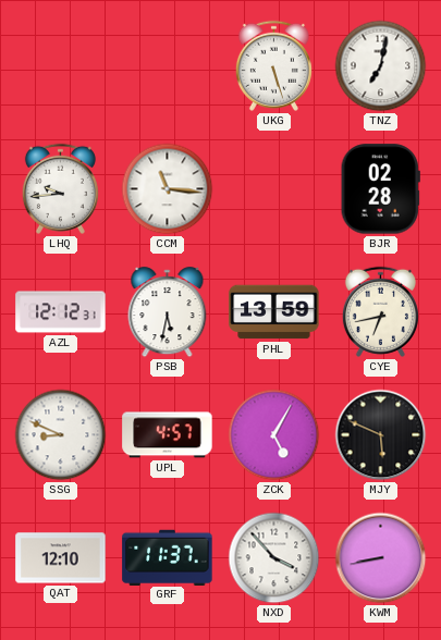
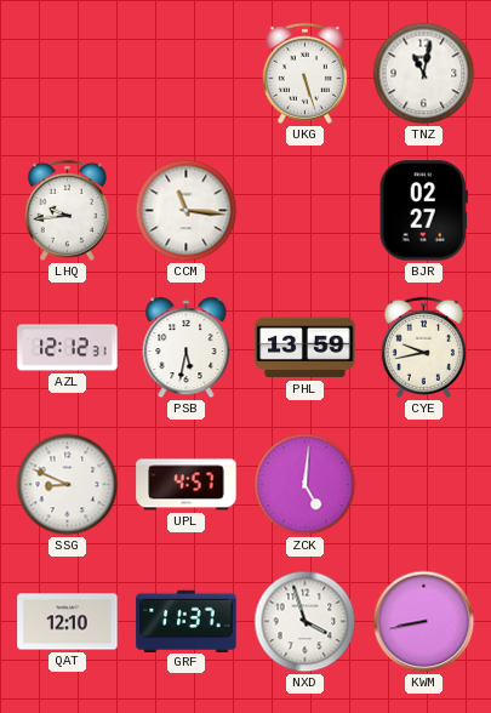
TNZ: 7:02 -> 11:02
BJR: 02:28 -> 02:27
CYE: 6:43 -> 9:43
ZCK: 5:05 -> 5:01
MJY: 5:49 -> none
NXD: 3:53 -> 3:57
